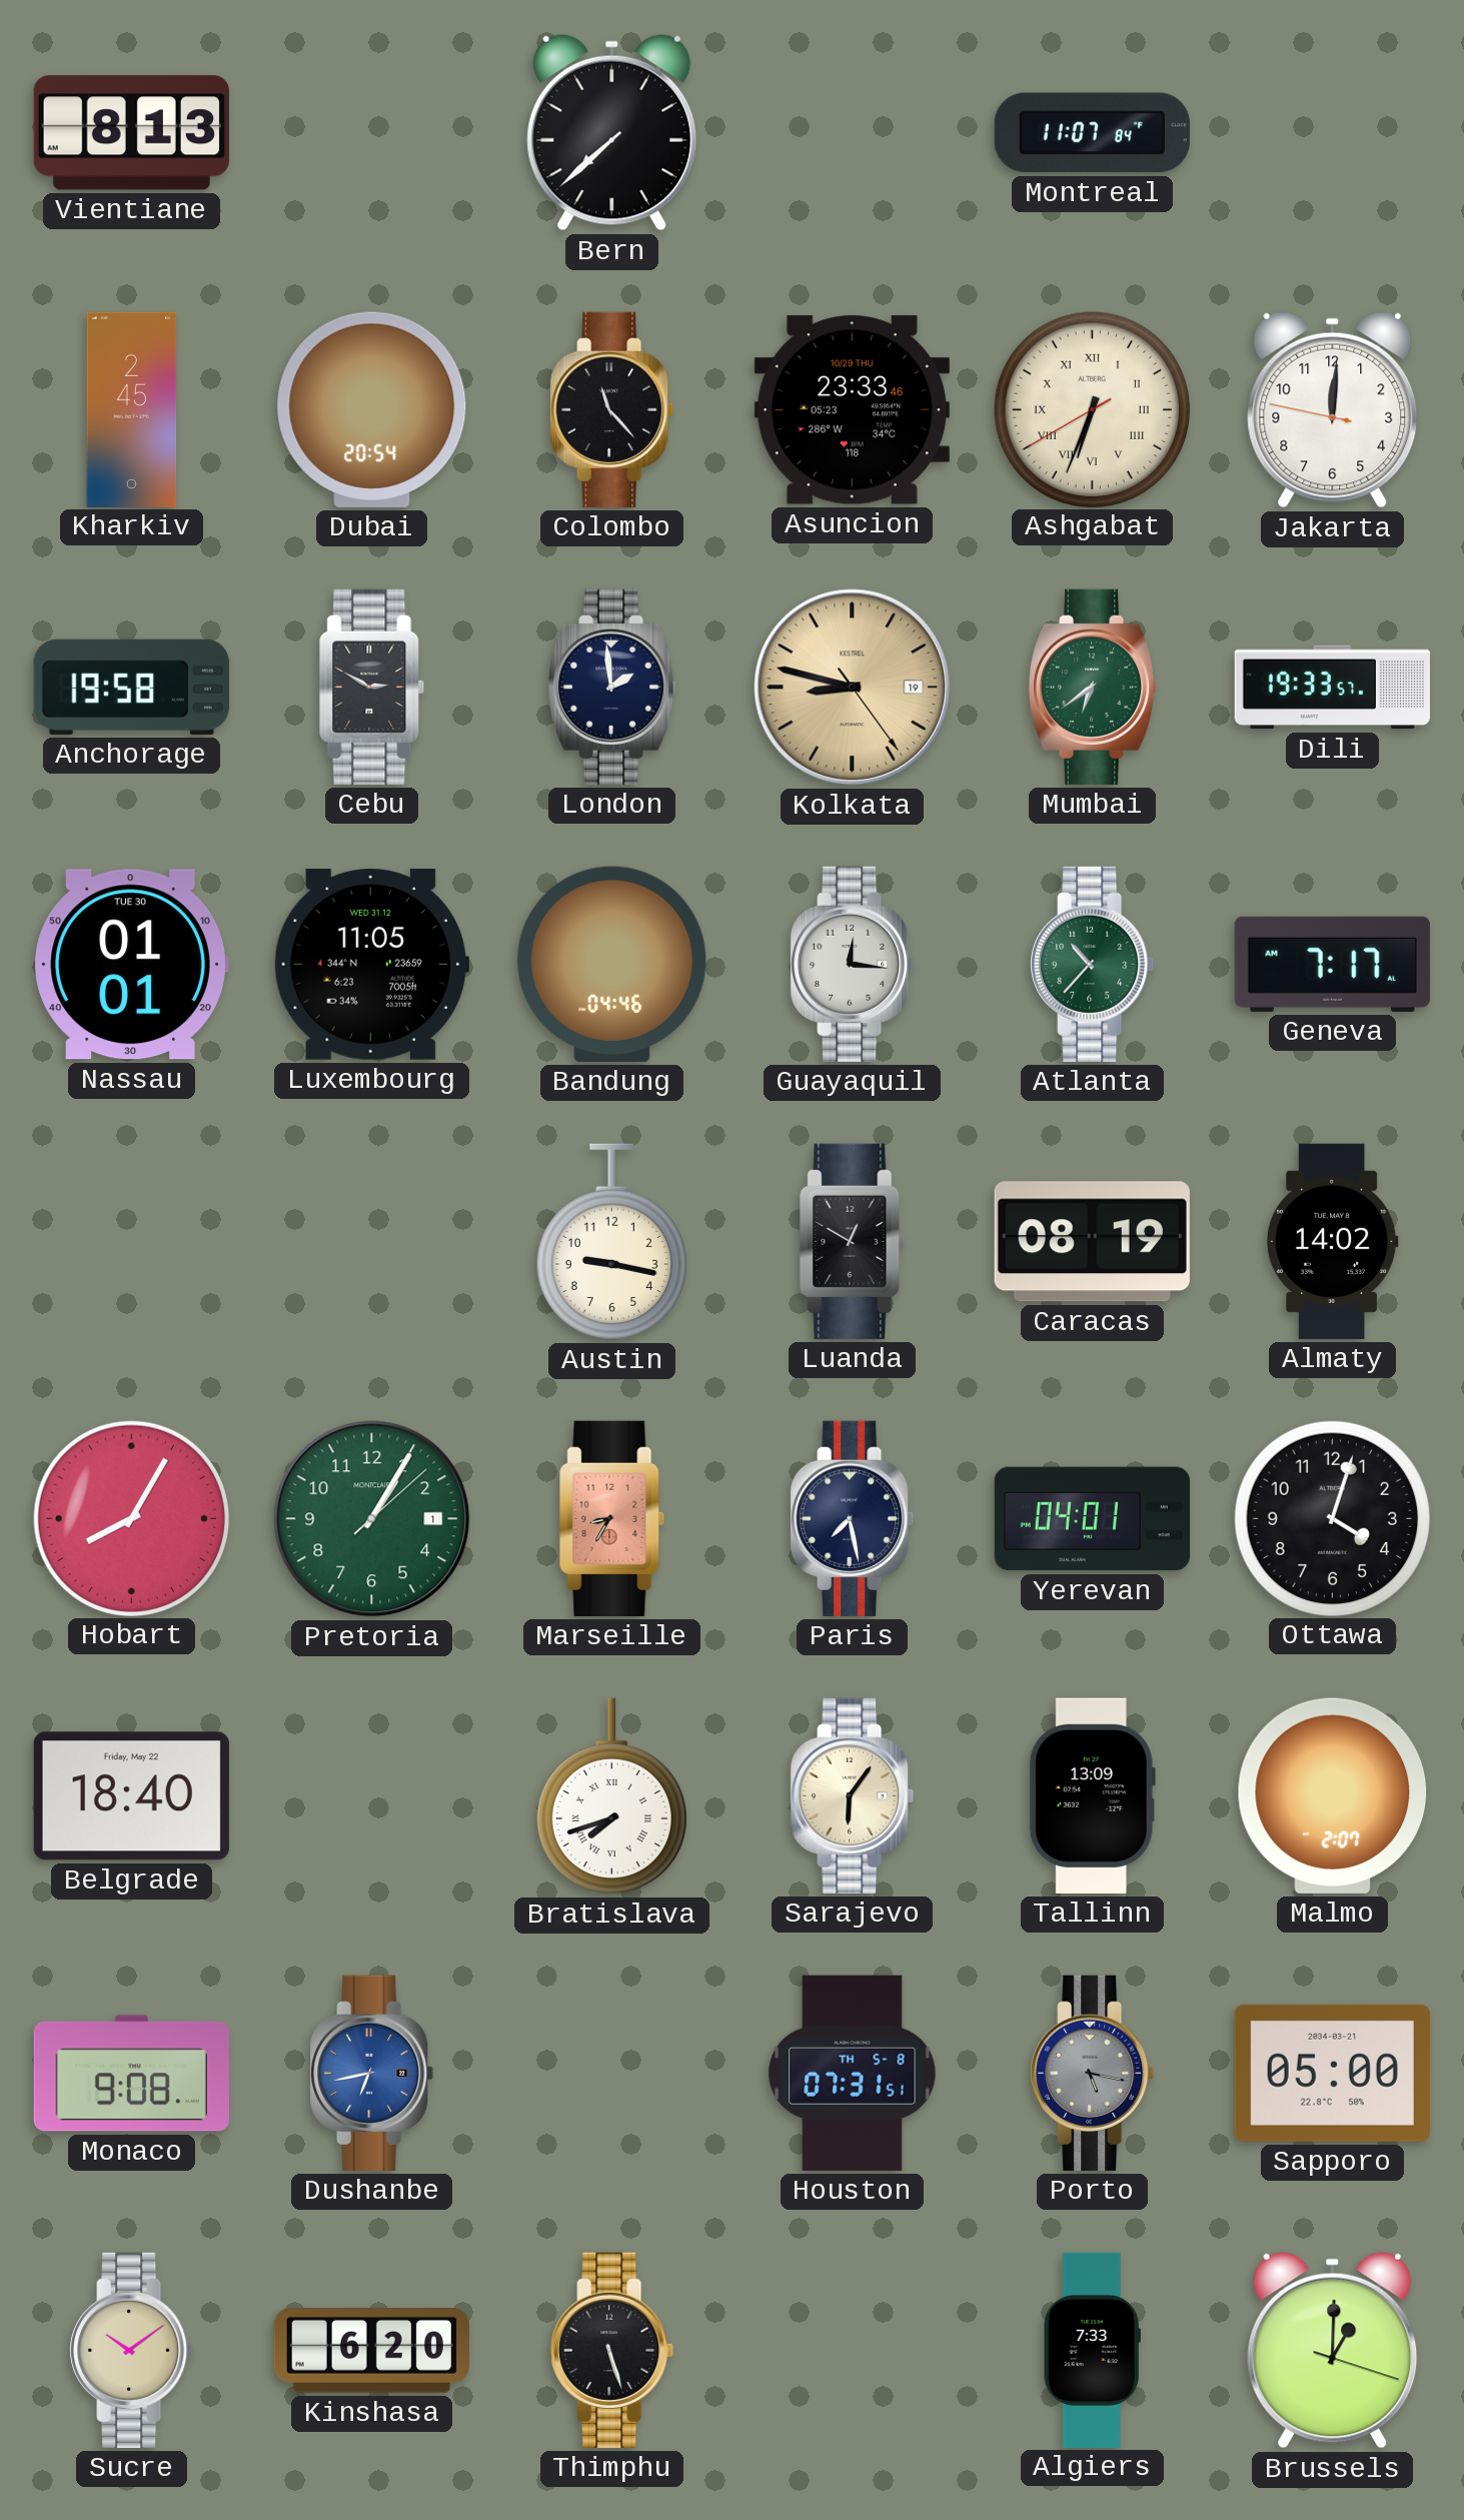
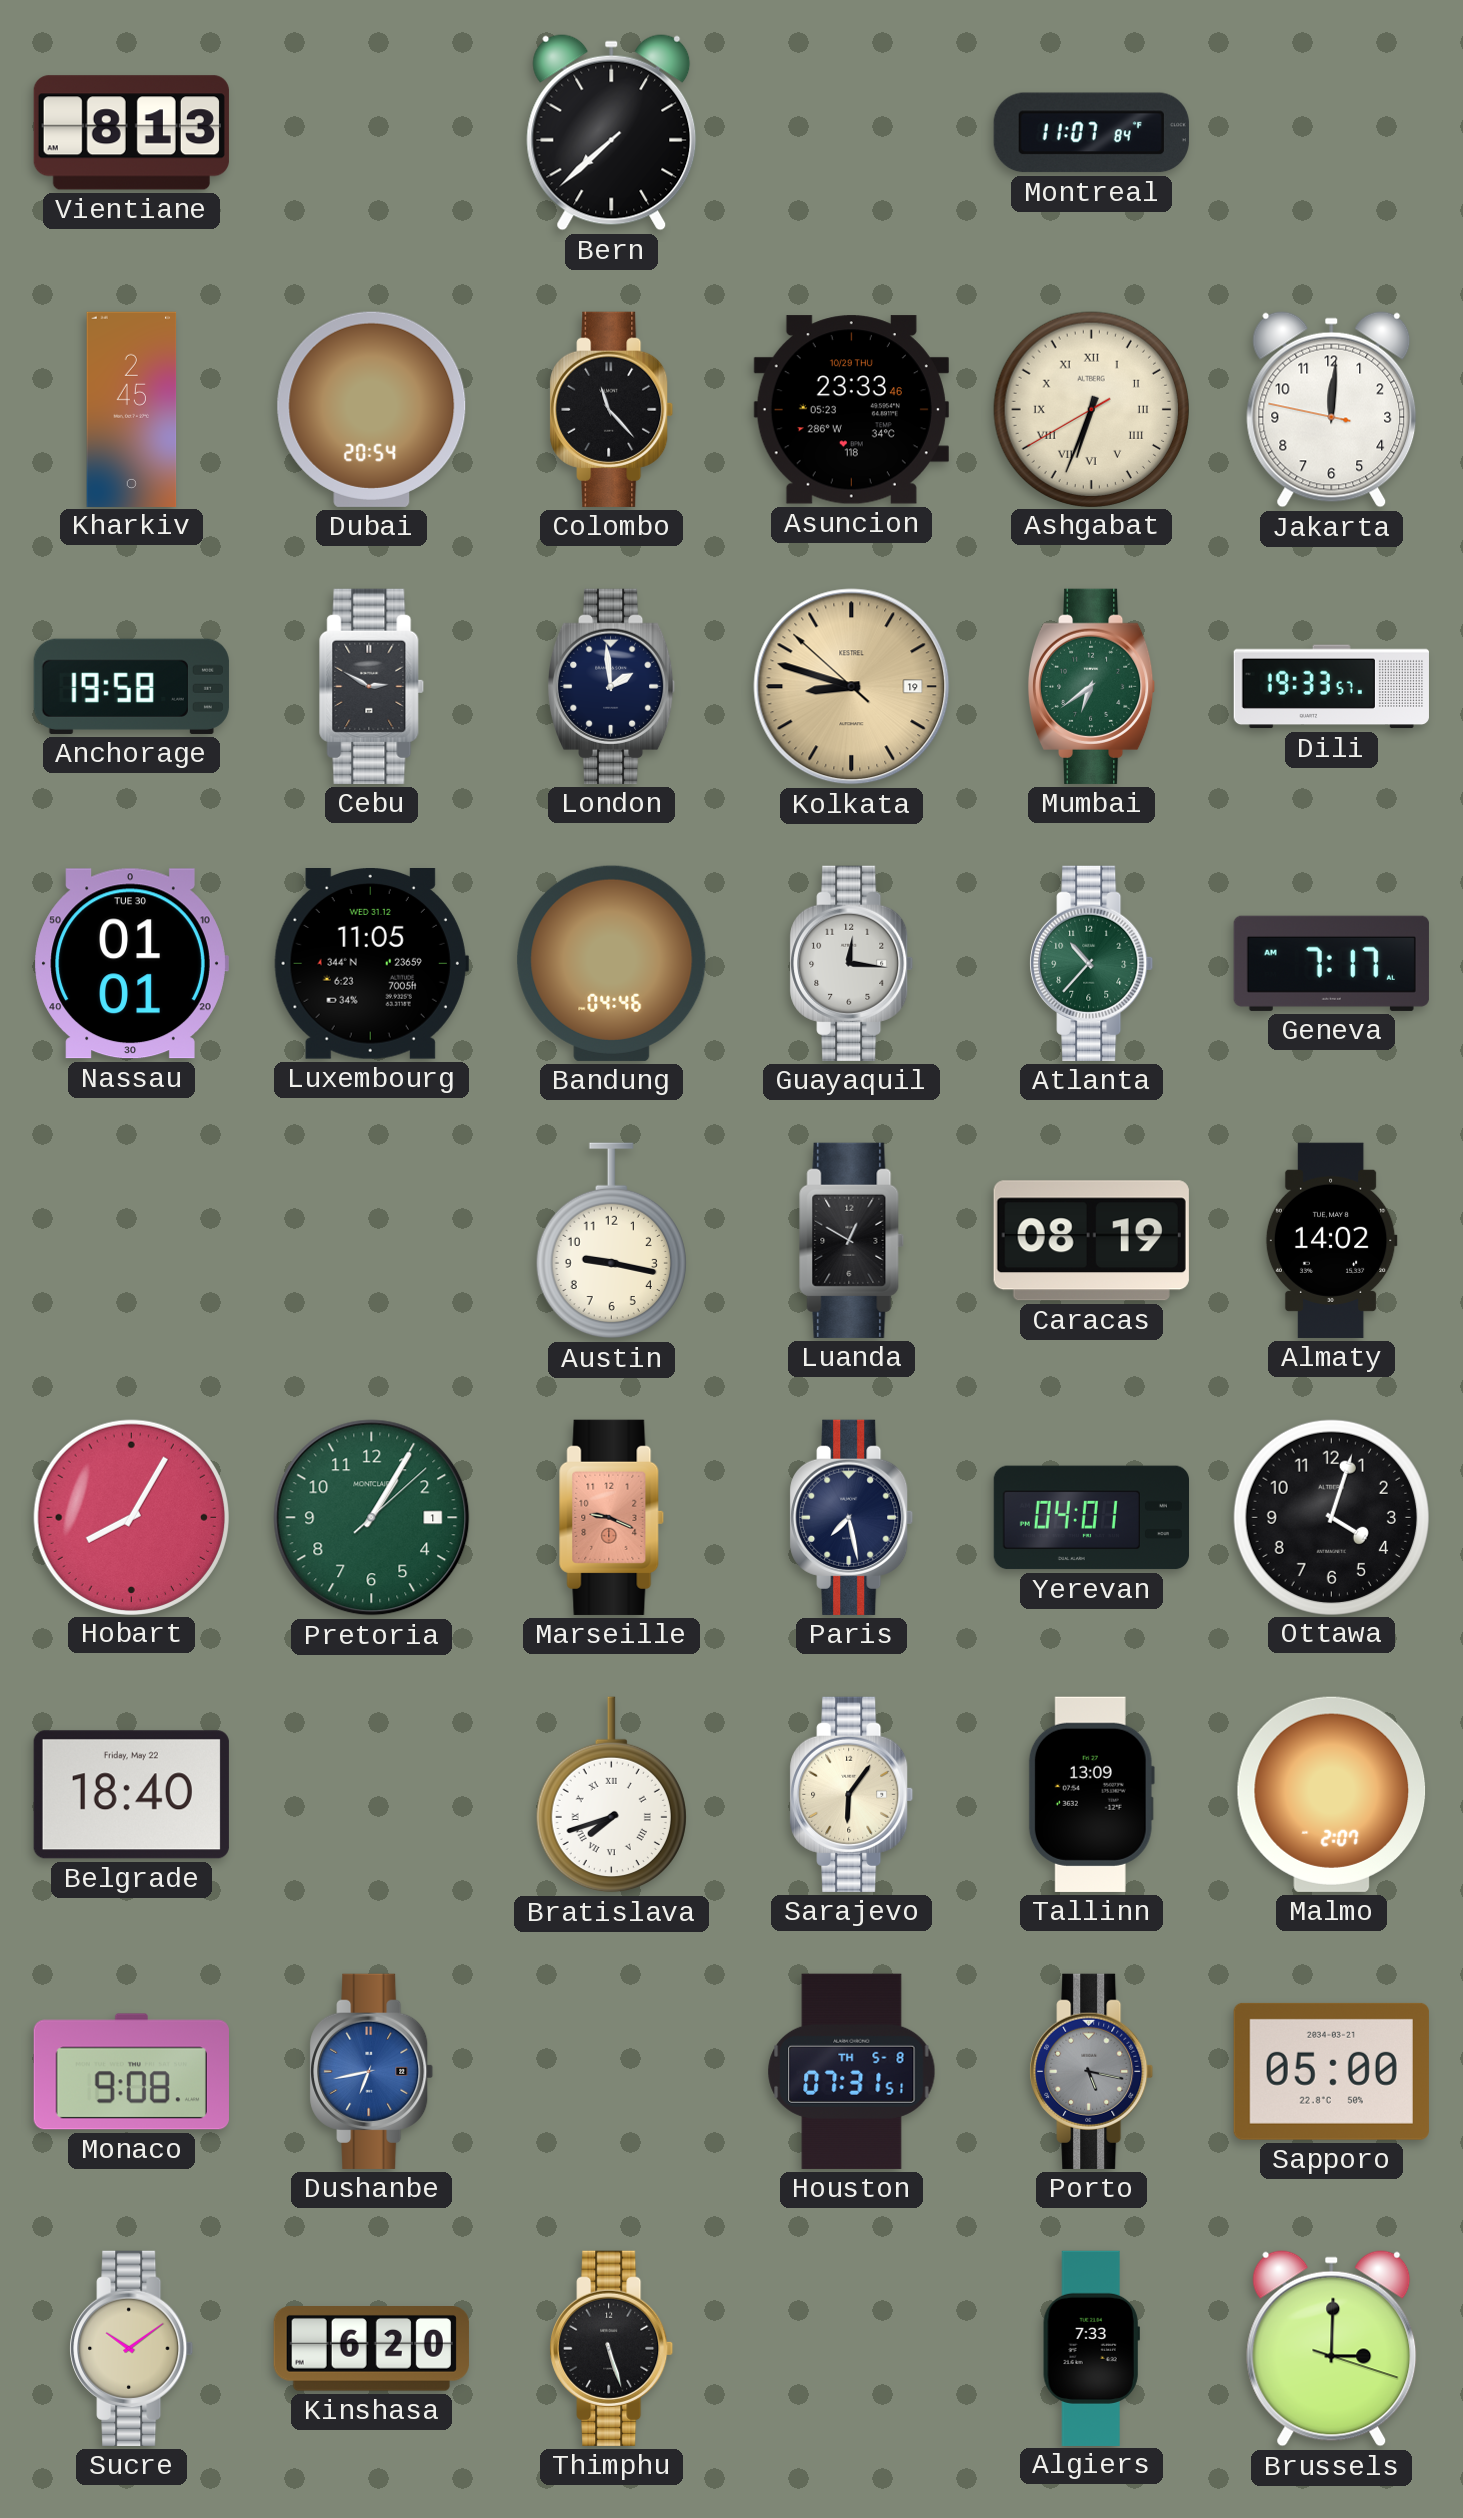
Kolkata: 8:47:24 -> 8:47:52
Marseille: 8:35 -> 9:19
Brussels: 1:00 -> 3:00
